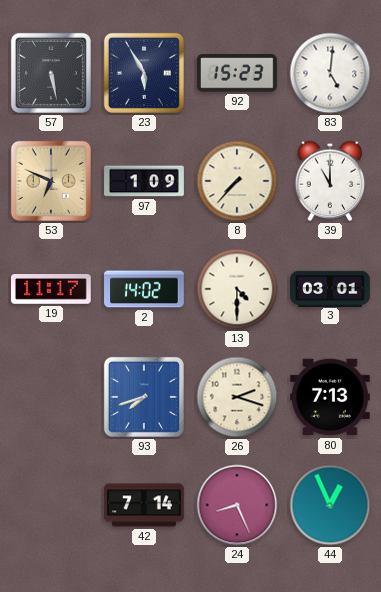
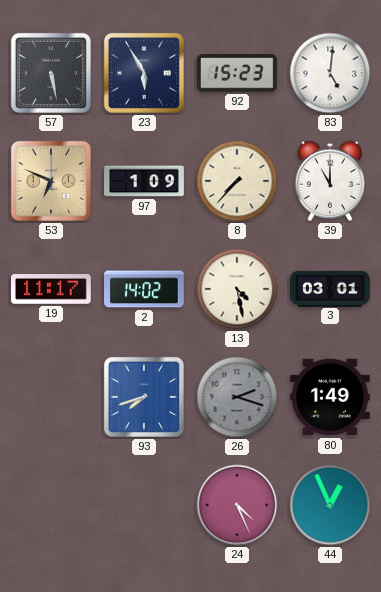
13: 4:30 -> 4:28
26 dial: cream -> grey
80: 7:13 -> 1:49
42: 7:14 -> none
24: 8:26 -> 4:26
